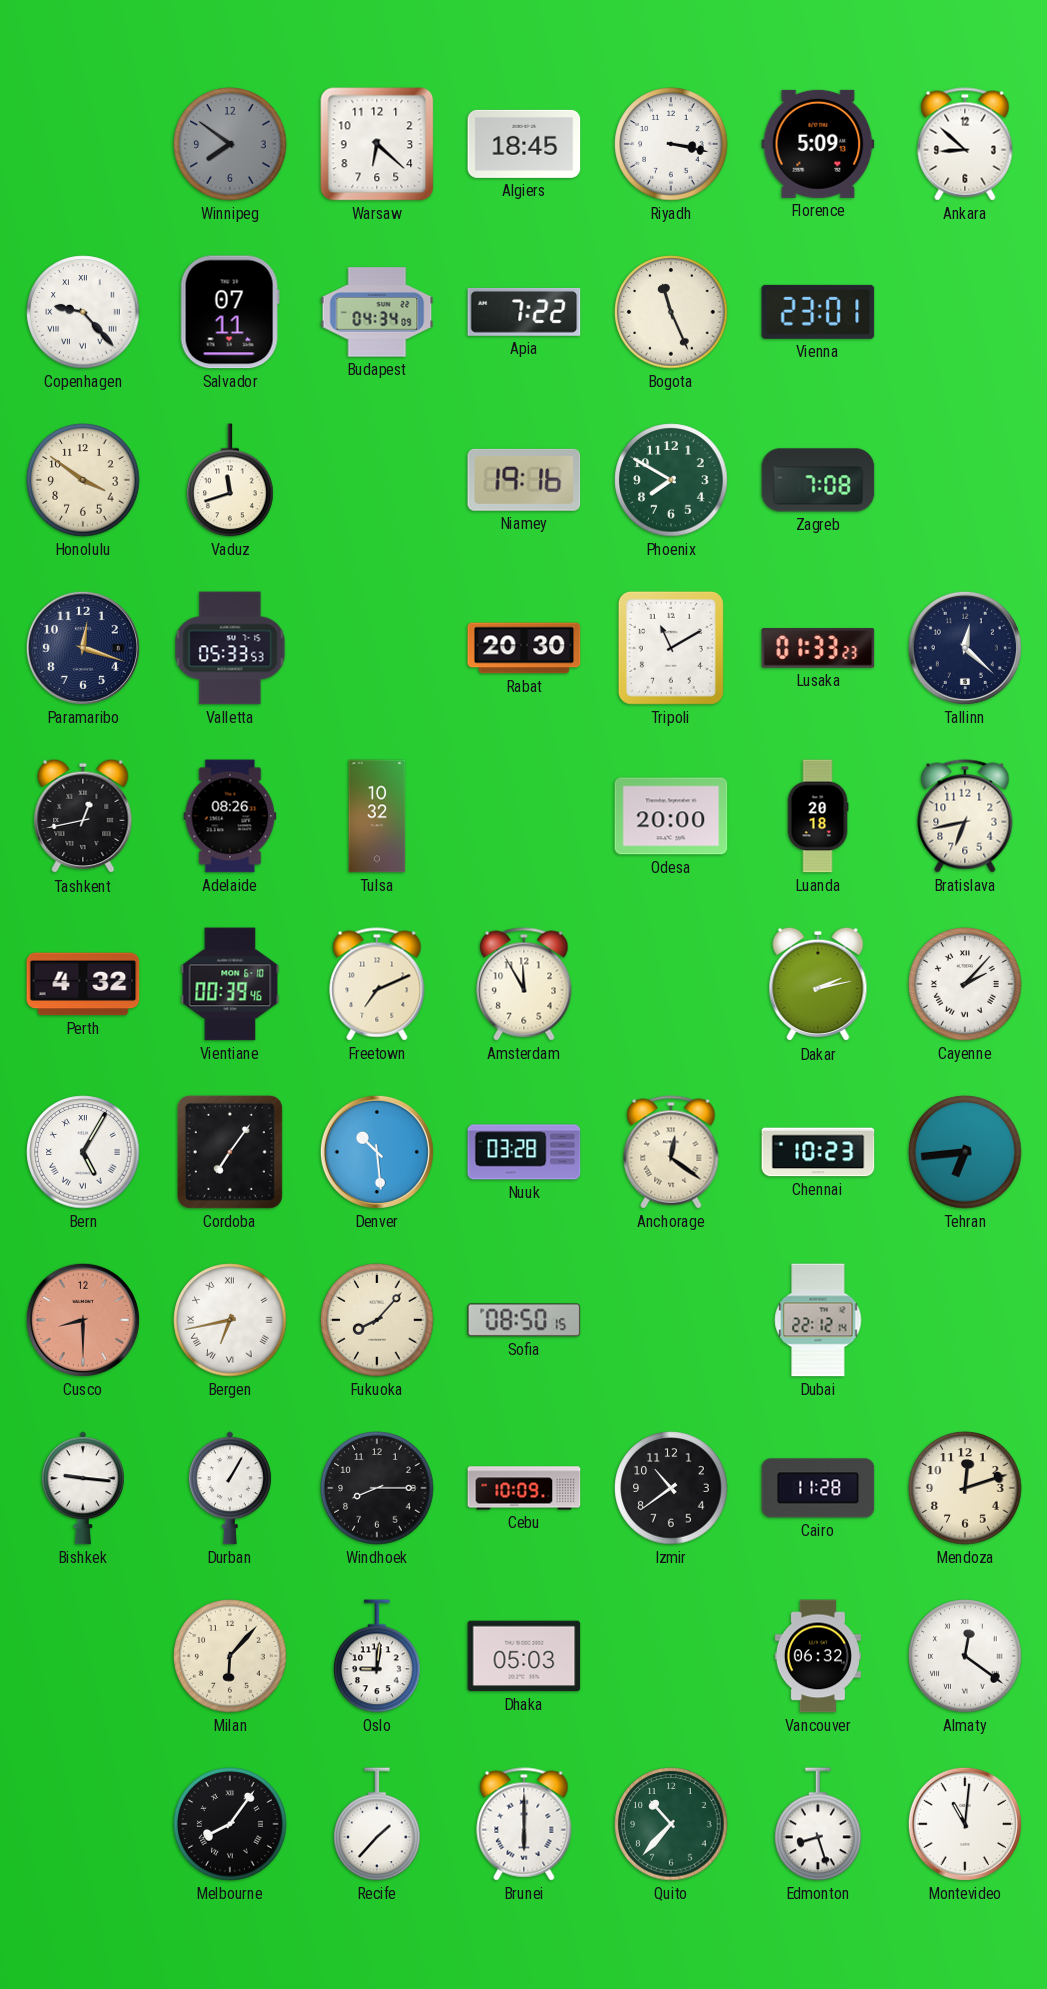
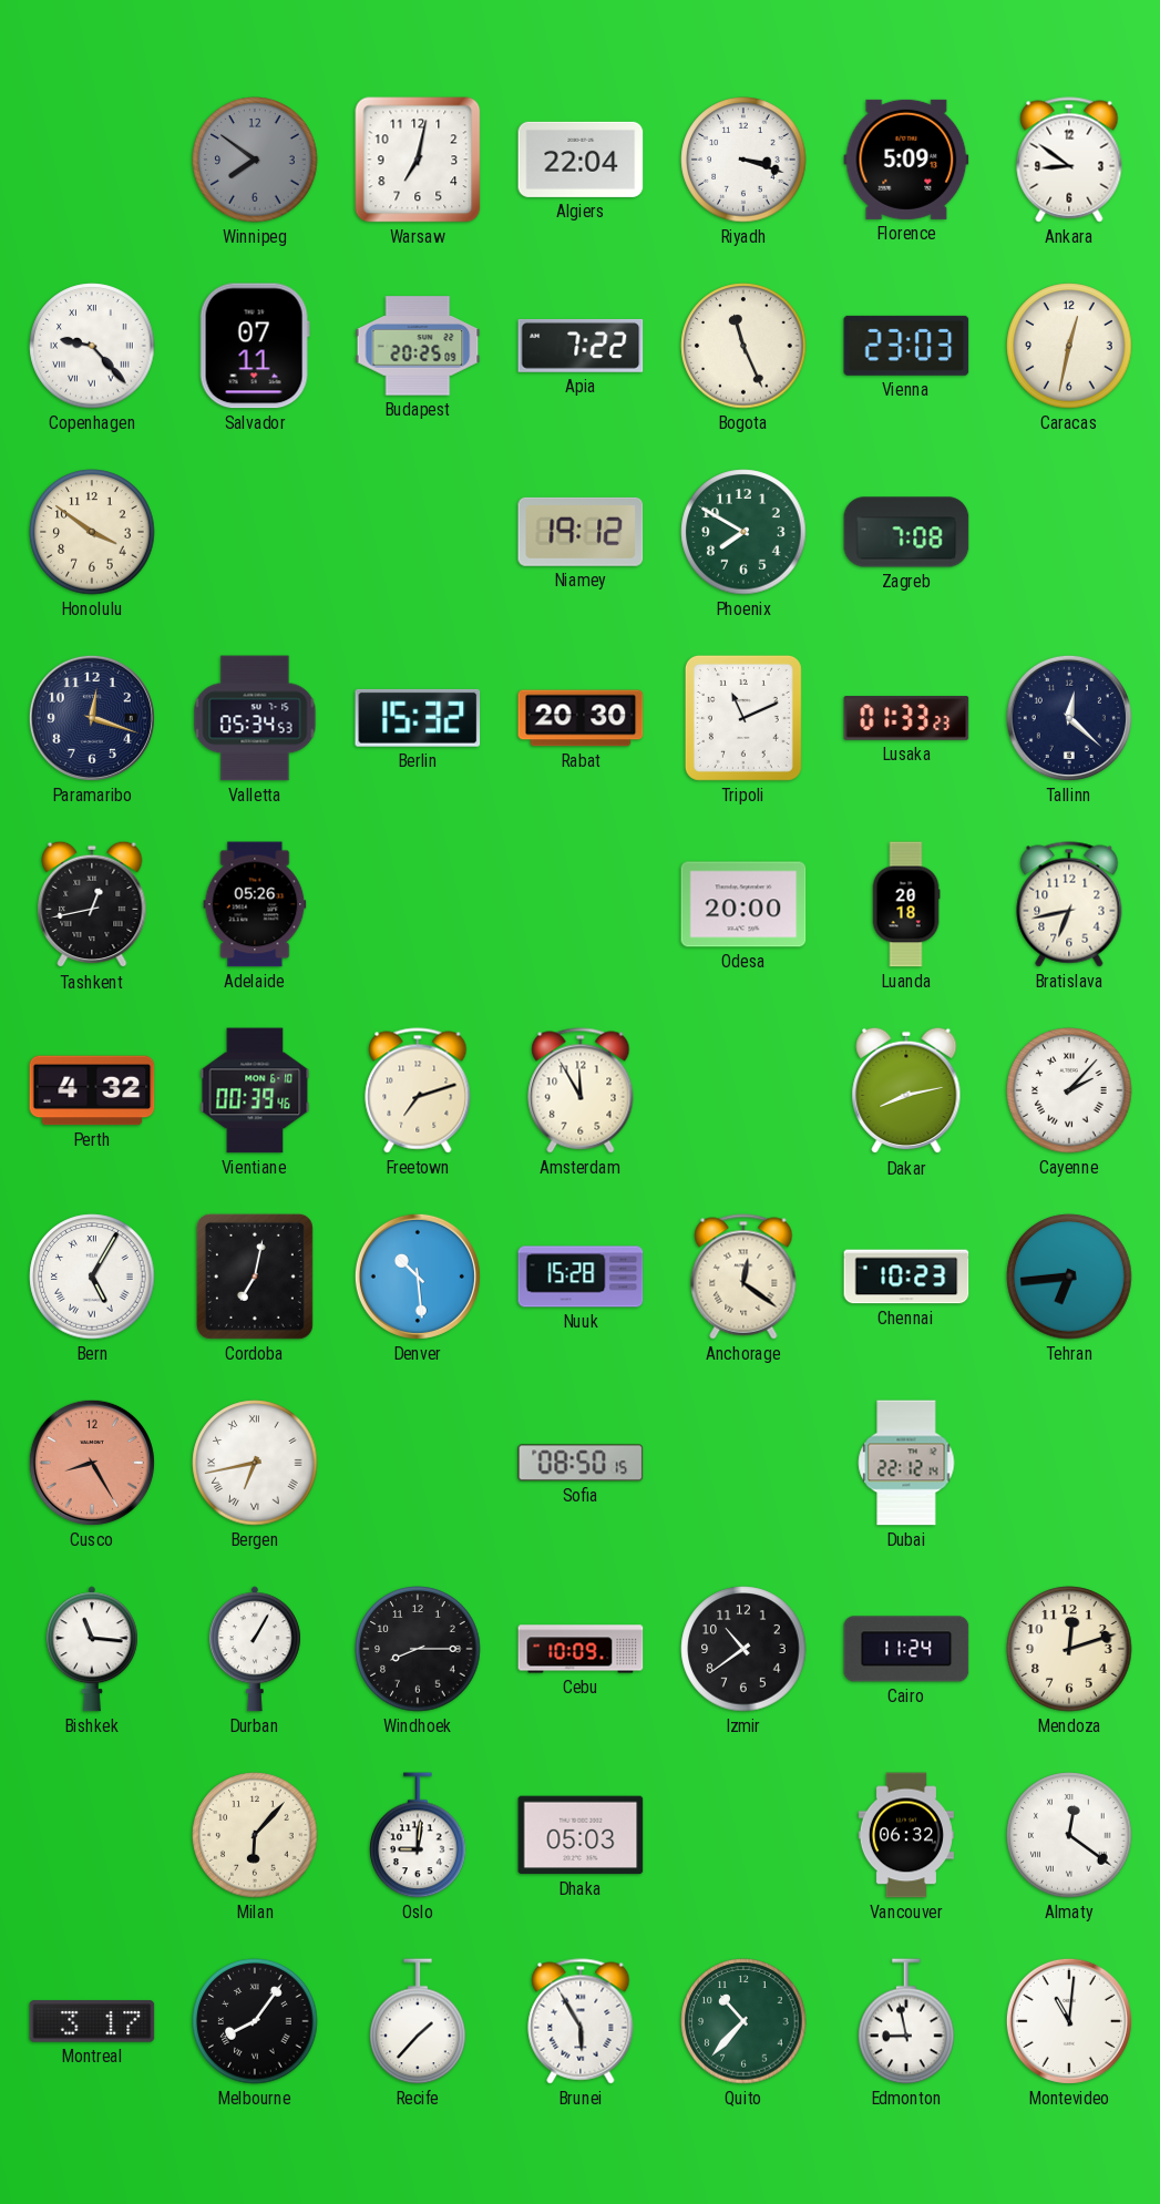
Warsaw: 6:22 -> 7:02
Algiers: 18:45 -> 22:04
Riyadh: 3:17 -> 3:18
Ankara: 8:52 -> 8:51
Budapest: 04:34 -> 20:25
Vienna: 23:01 -> 23:03
Caracas: none -> 12:32
Vaduz: 11:42 -> none
Niamey: 19:16 -> 19:12
Valletta: 05:33 -> 05:34
Berlin: none -> 15:32
Tripoli: 11:10 -> 11:11
Adelaide: 08:26 -> 05:26
Tulsa: 10:32 -> none
Freetown: 7:11 -> 7:12
Dakar: 2:13 -> 8:13
Cordoba: 7:06 -> 7:02
Nuuk: 03:28 -> 15:28
Cusco: 8:30 -> 8:25
Fukuoka: 8:07 -> none
Bishkek: 9:16 -> 11:16
Cairo: 11:28 -> 11:24
Montreal: none -> 3:17
Brunei: 6:00 -> 5:55
Edmonton: 8:27 -> 8:58
